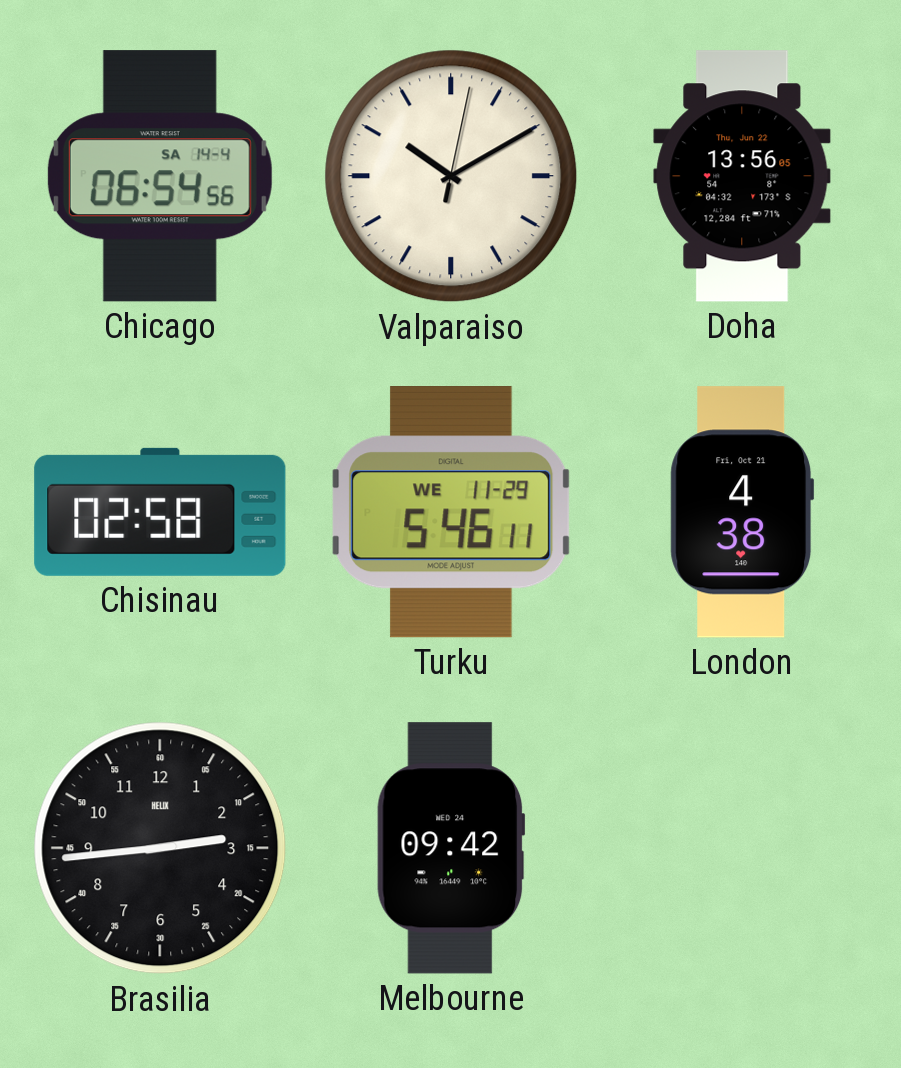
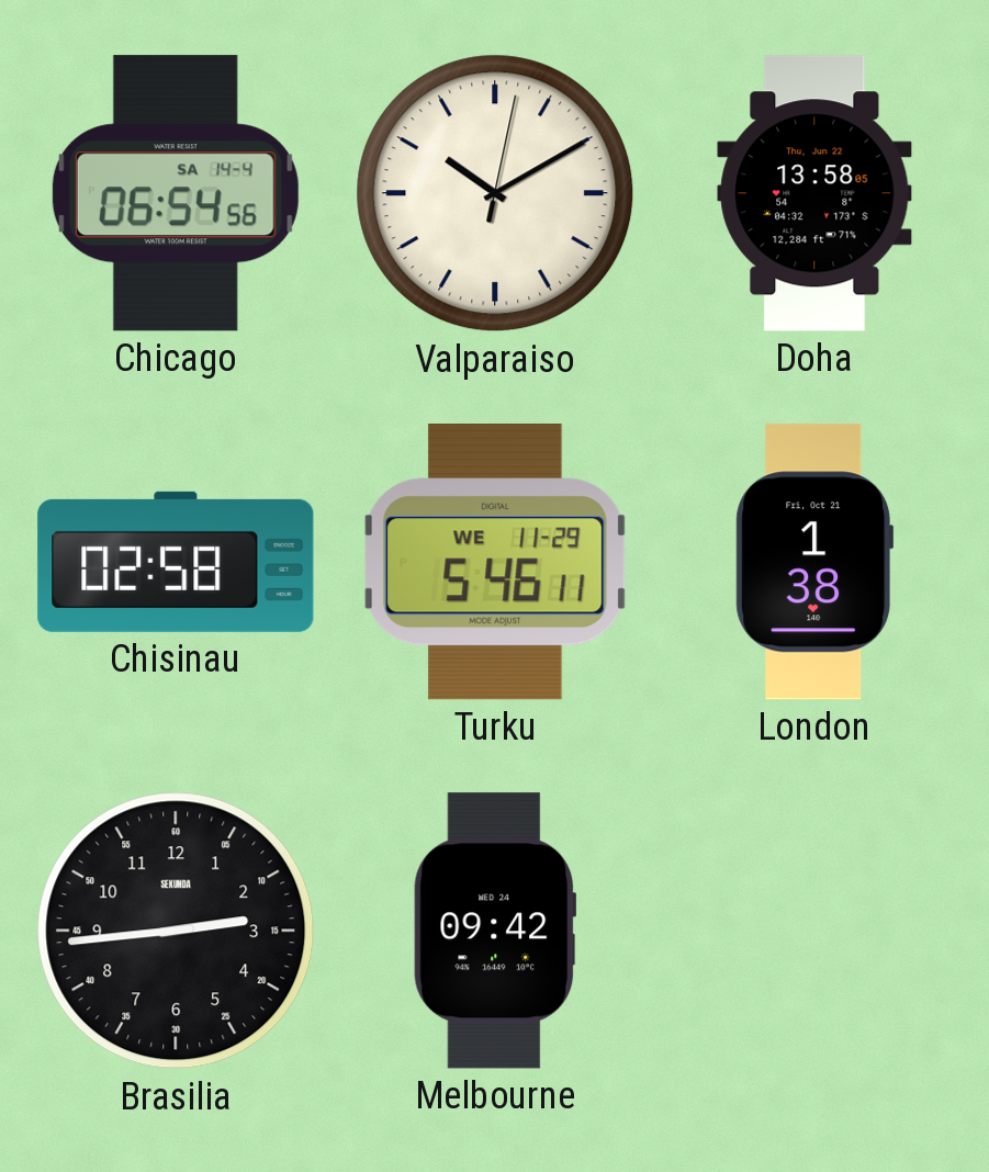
Doha: 13:56 -> 13:58
London: 4:38 -> 1:38
Brasilia brand: HELIX -> SEKUNDA
